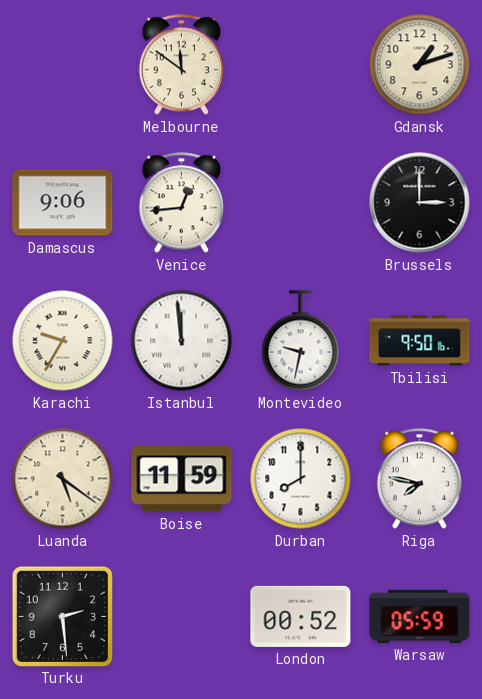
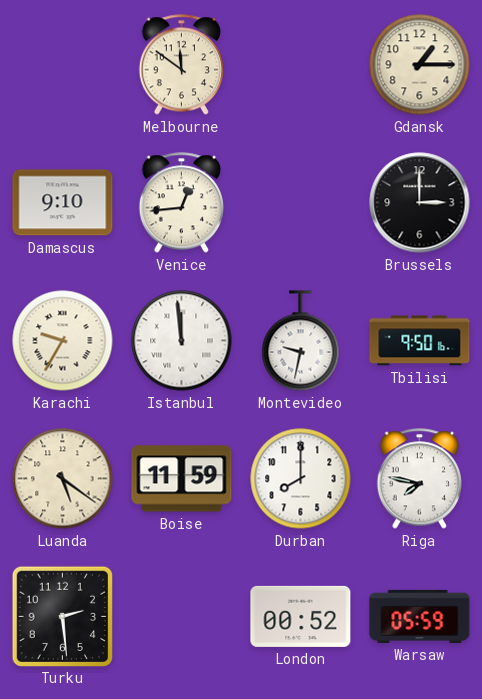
Gdansk: 1:12 -> 1:15
Damascus: 9:06 -> 9:10
